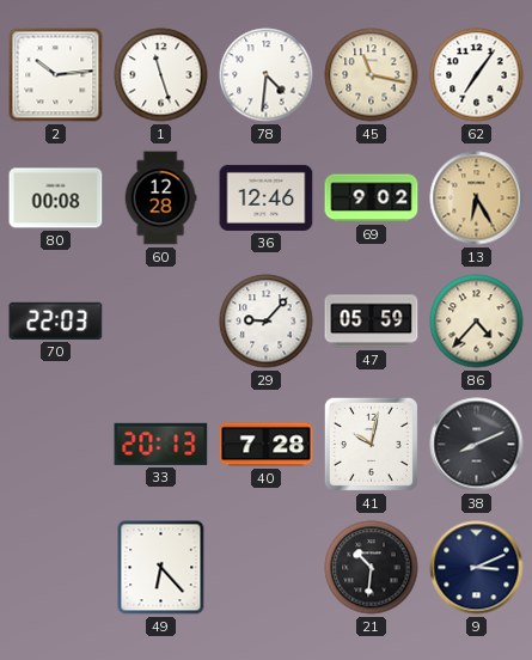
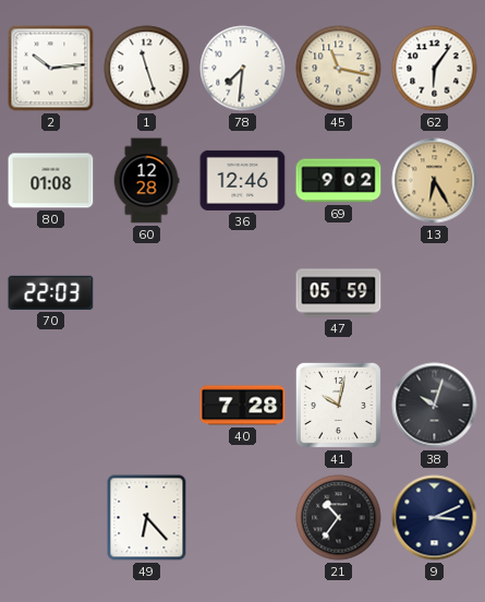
78: 4:31 -> 7:31
62: 7:06 -> 6:06
80: 00:08 -> 01:08
29: 9:07 -> none
86: 4:37 -> none
33: 20:13 -> none
38: 8:11 -> 10:03
21: 10:31 -> 10:36
